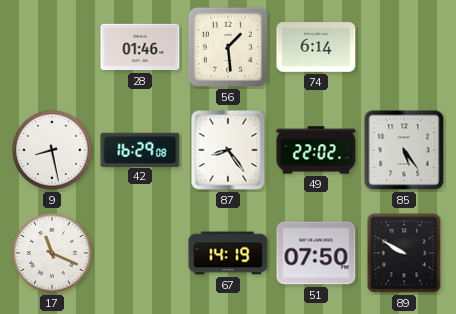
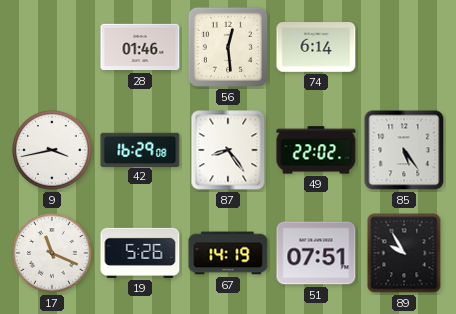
56: 1:29 -> 12:29
9: 8:28 -> 3:43
19: none -> 5:26
51: 07:50 -> 07:51
89: 9:50 -> 9:55
